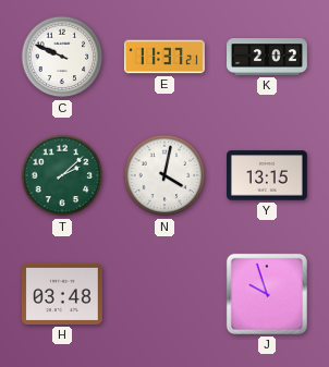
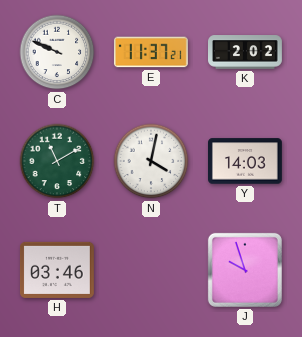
T: 2:08 -> 11:10
Y: 13:15 -> 14:03
H: 03:48 -> 03:46
